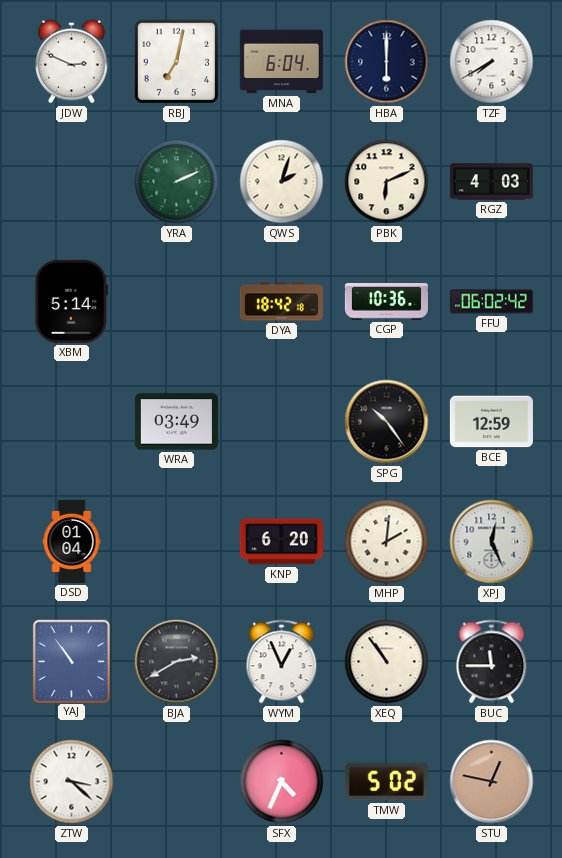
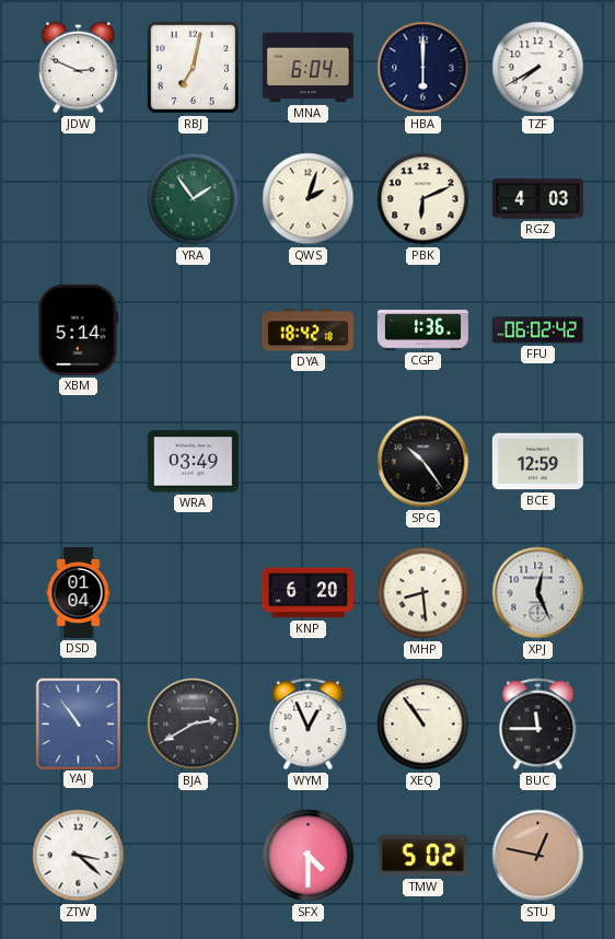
YRA: 2:11 -> 1:54
CGP: 10:36 -> 1:36
MHP: 2:01 -> 8:29
SFX: 4:34 -> 4:30
